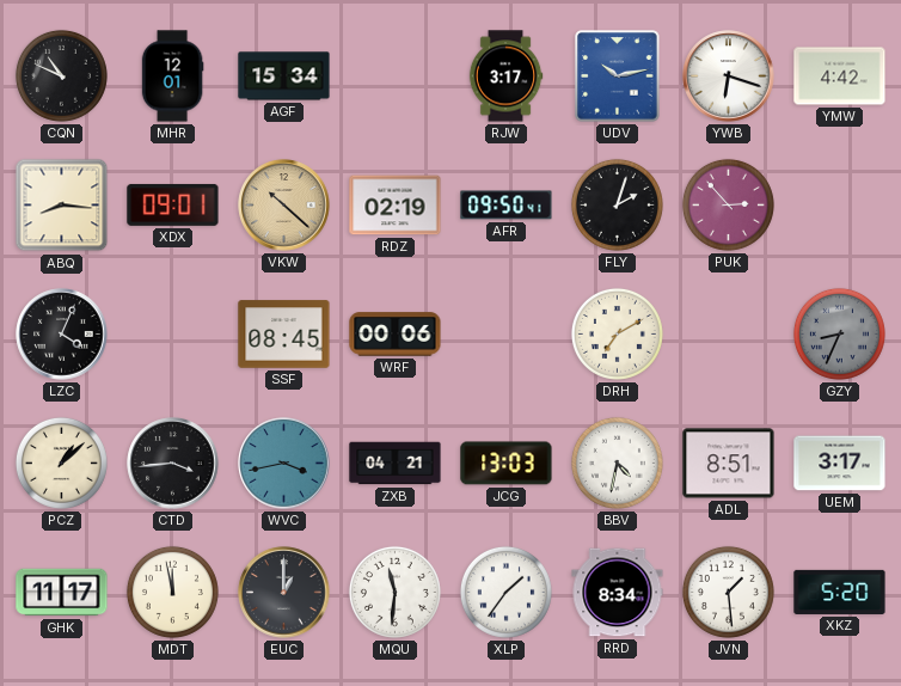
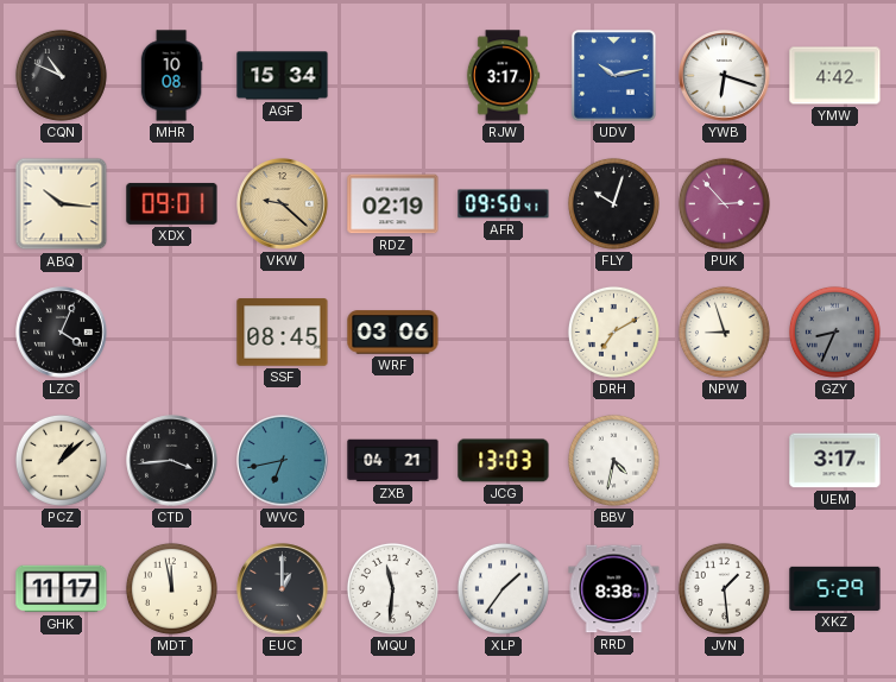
MHR: 12:01 -> 10:08
ABQ: 8:16 -> 10:16
VKW: 10:22 -> 9:22
FLY: 2:03 -> 10:03
WRF: 00:06 -> 03:06
NPW: none -> 8:57
WVC: 3:43 -> 6:43
ADL: 8:51 -> none
RRD: 8:34 -> 8:38
XKZ: 5:20 -> 5:29
